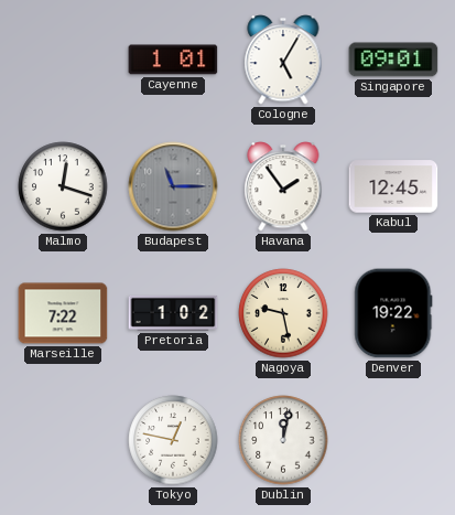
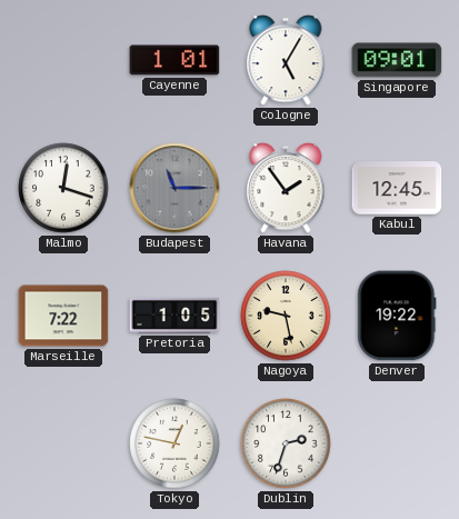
Pretoria: 1:02 -> 1:05
Dublin: 12:02 -> 2:33
